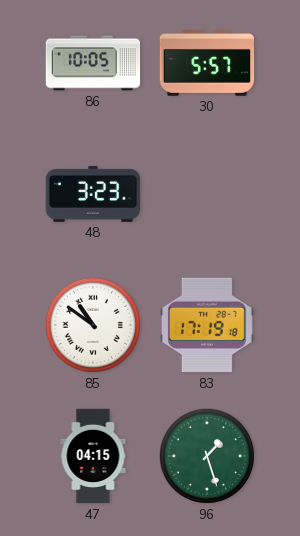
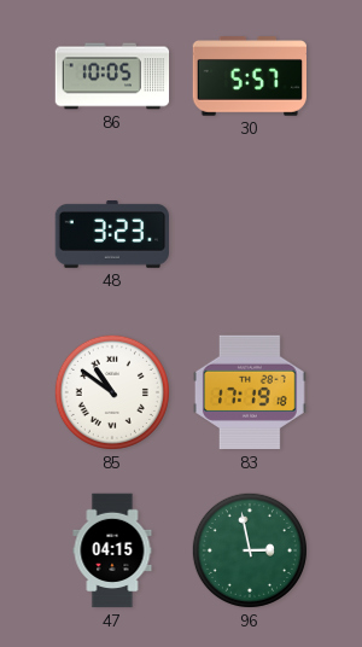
96: 1:27 -> 2:58
